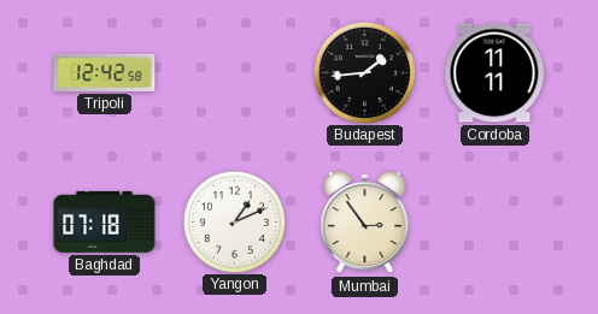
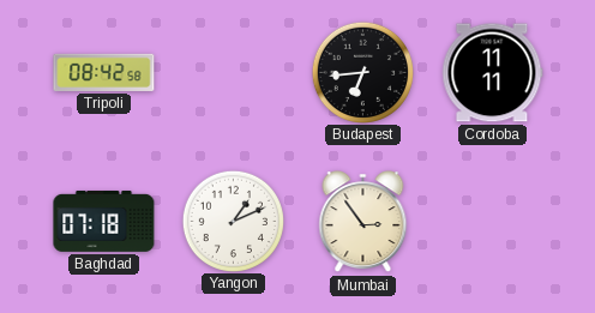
Tripoli: 12:42 -> 08:42
Budapest: 1:44 -> 6:44
